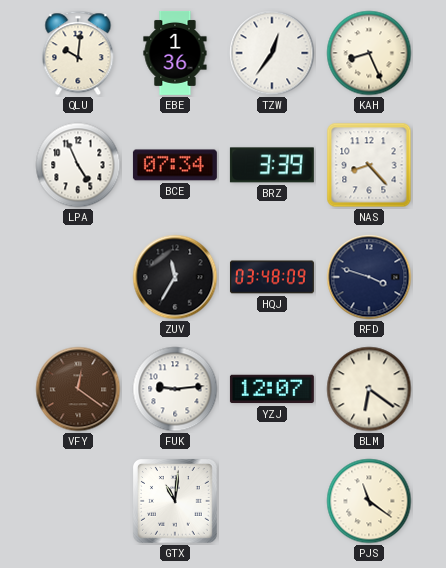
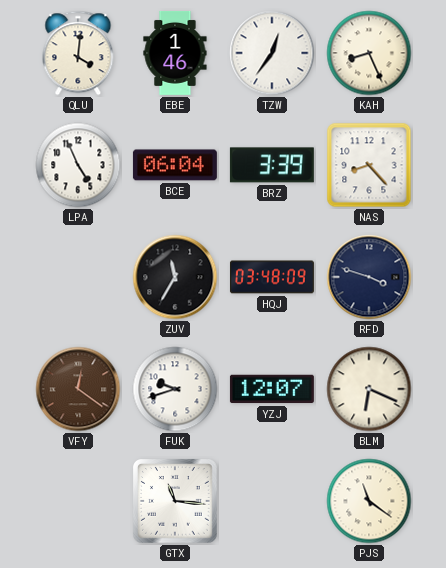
QLU: 10:01 -> 4:01
EBE: 1:36 -> 1:46
BCE: 07:34 -> 06:04
FUK: 9:14 -> 9:42
BLM: 6:21 -> 6:19
GTX: 11:01 -> 11:16
